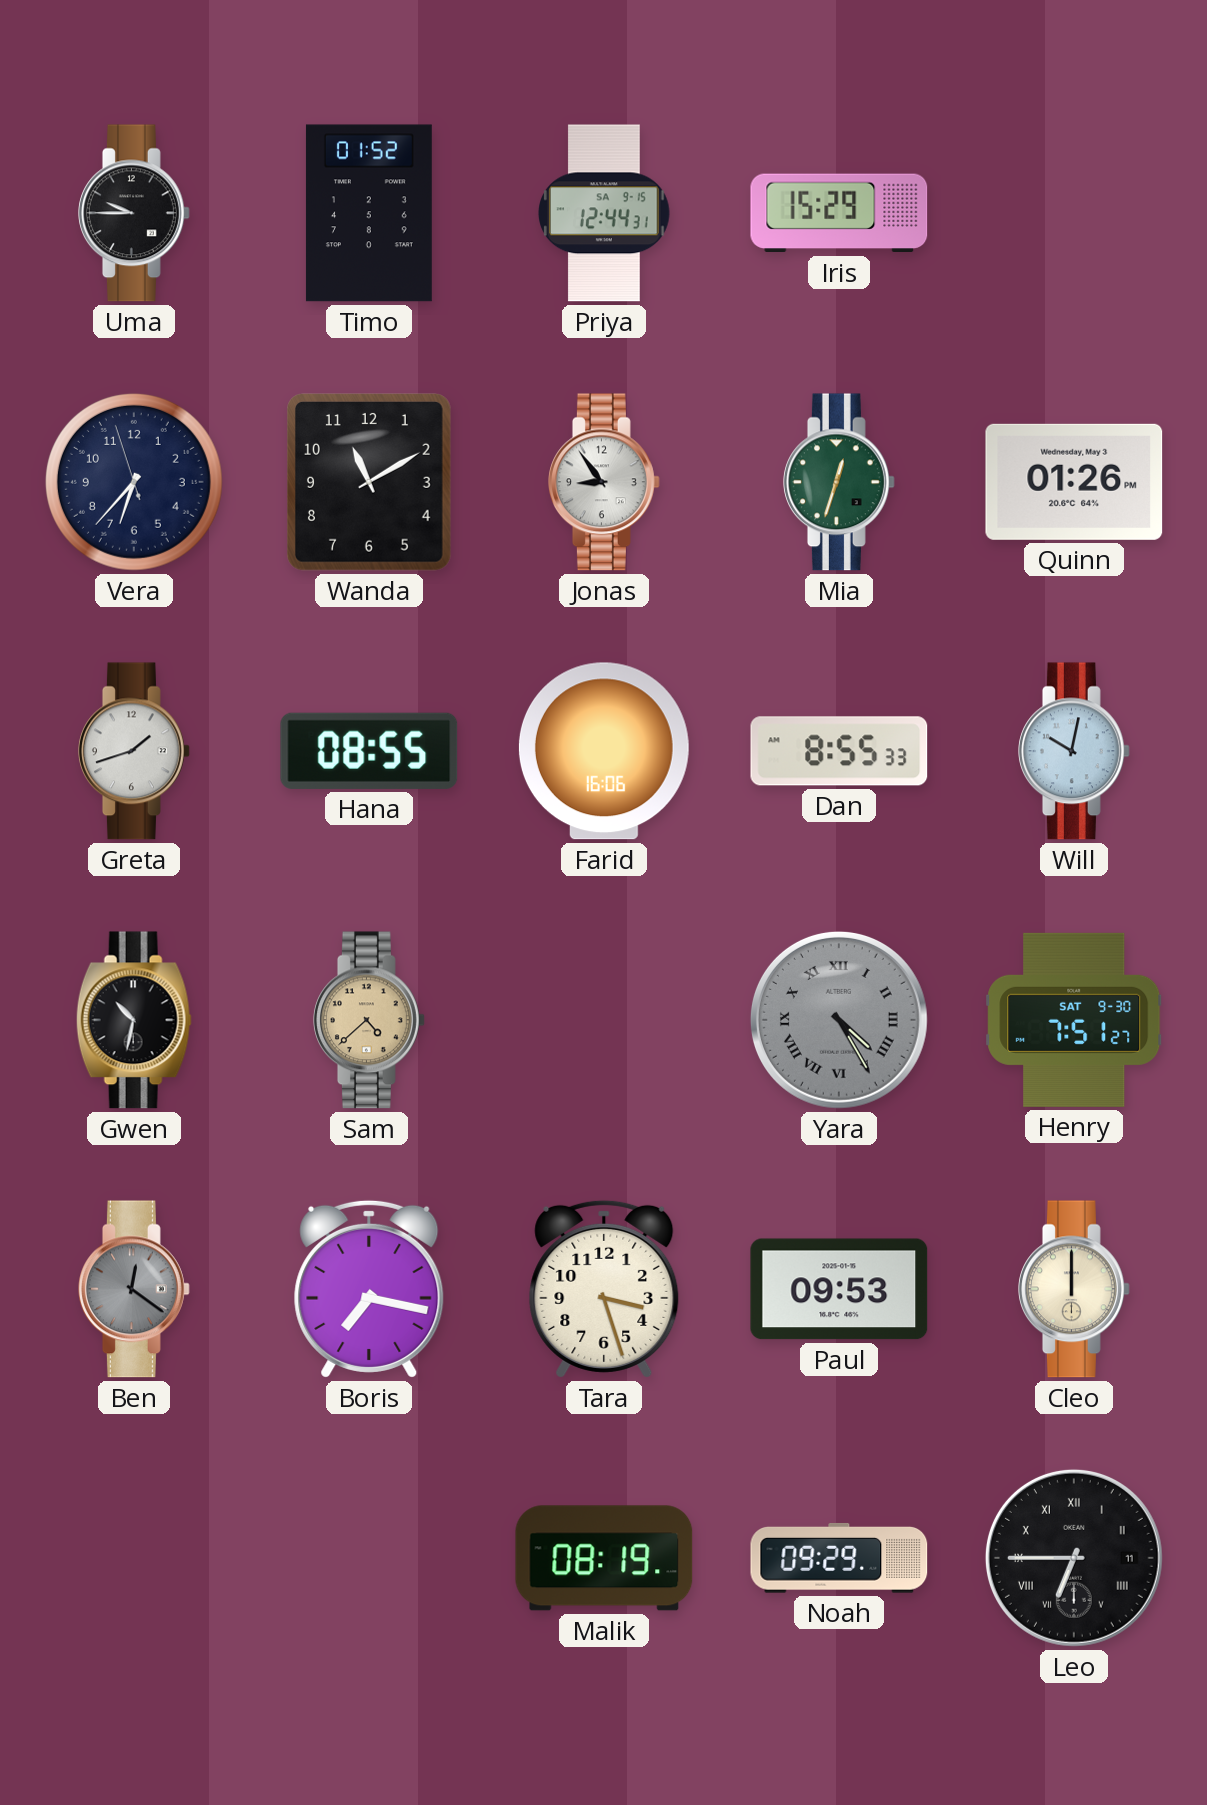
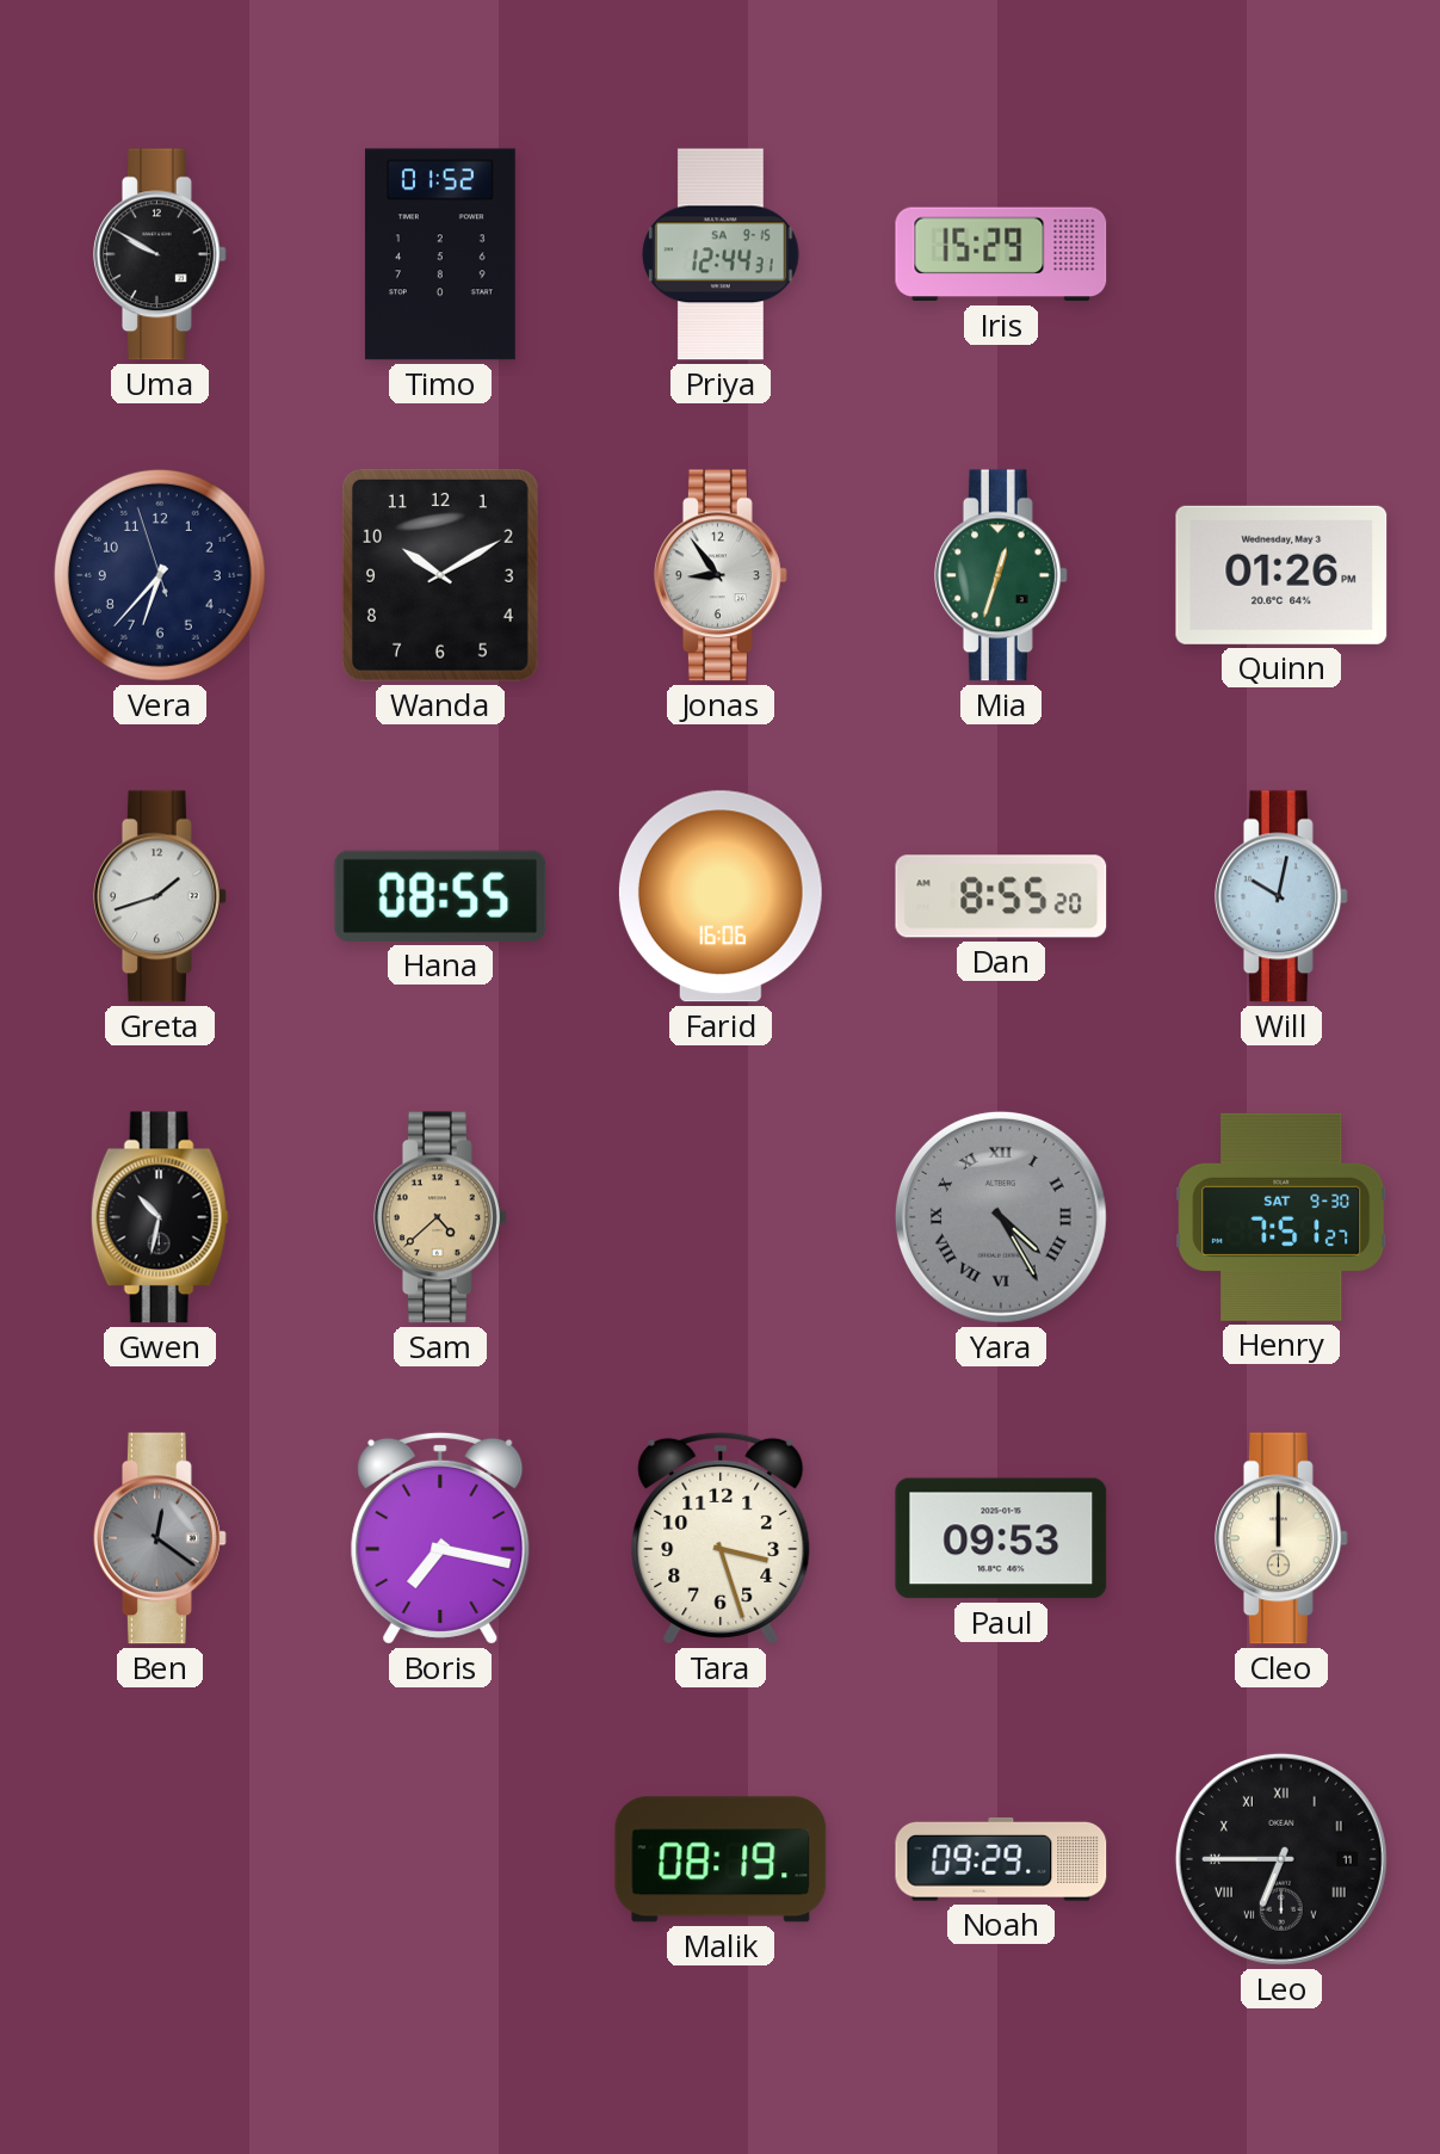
Uma: 9:45 -> 9:50
Wanda: 11:10 -> 10:10
Dan: 8:55:33 -> 8:55:20
